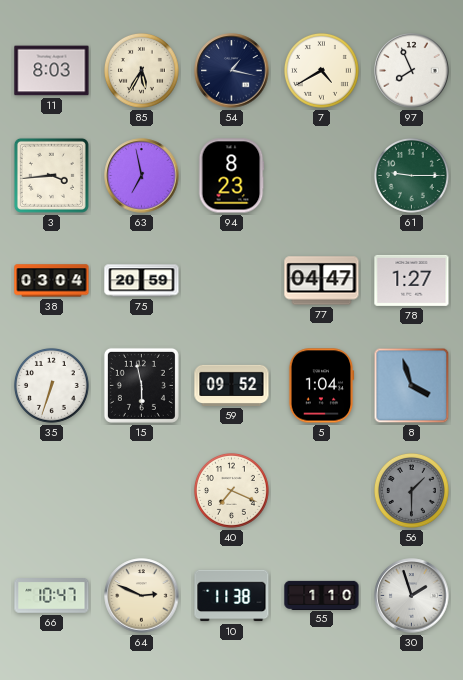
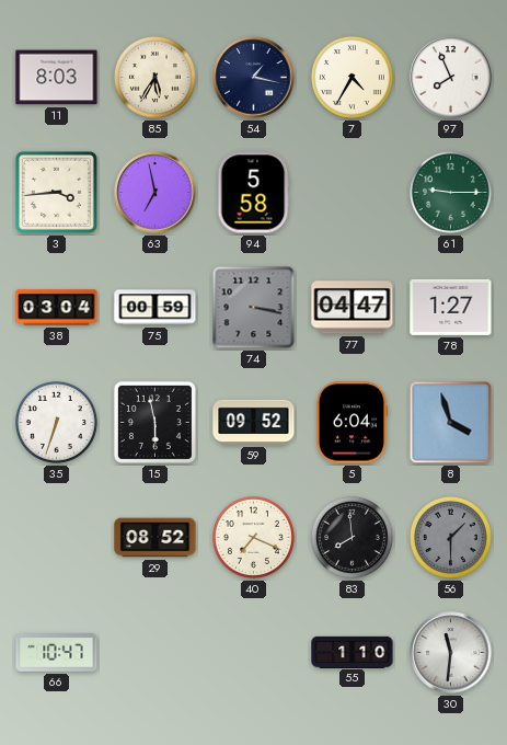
7: 4:40 -> 4:35
94: 8:23 -> 5:58
75: 20:59 -> 00:59
74: none -> 3:17
5: 1:04 -> 6:04
29: none -> 08:52
83: none -> 7:59
64: 2:49 -> none
10: 11:38 -> none
30: 1:57 -> 11:31
